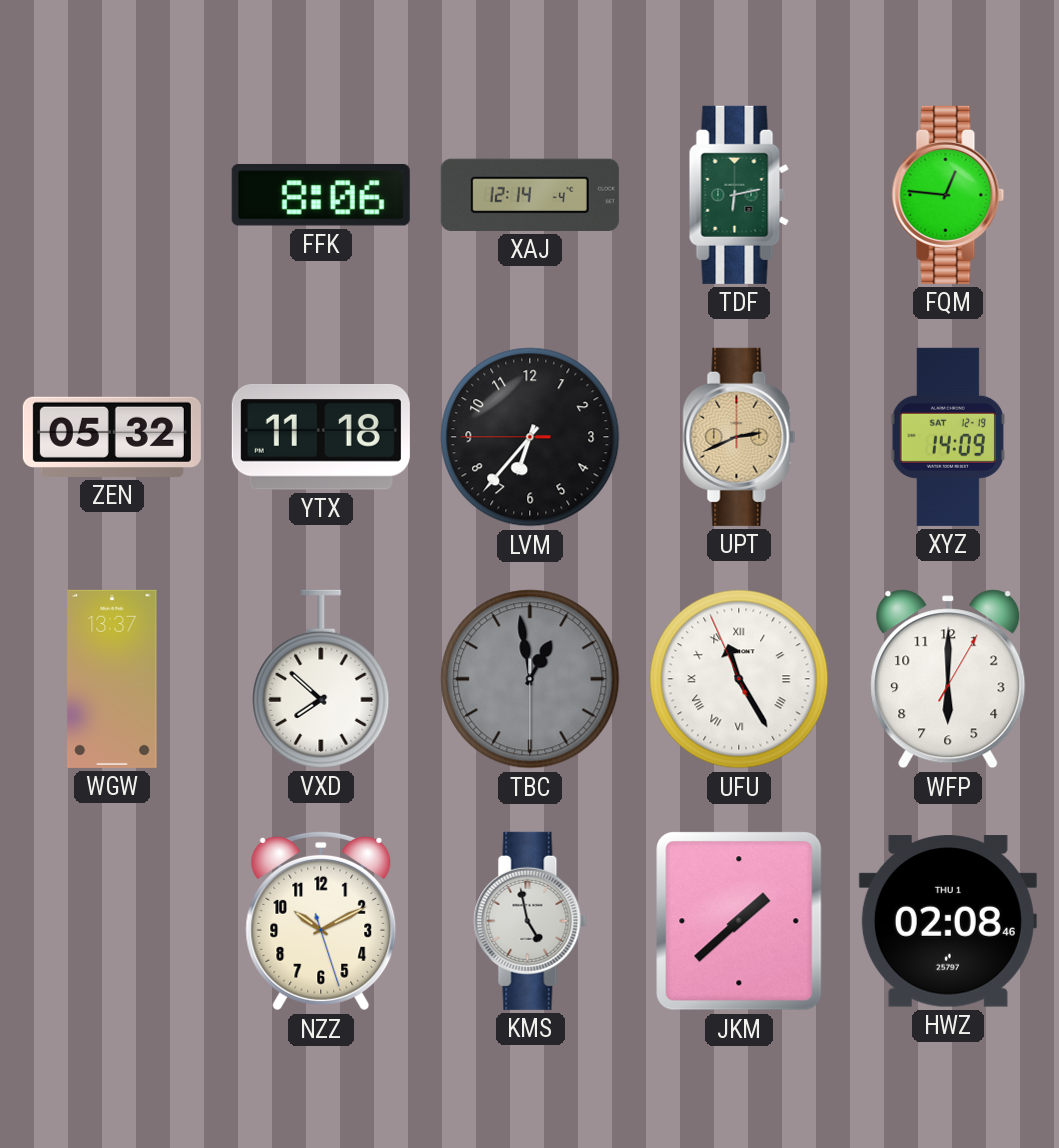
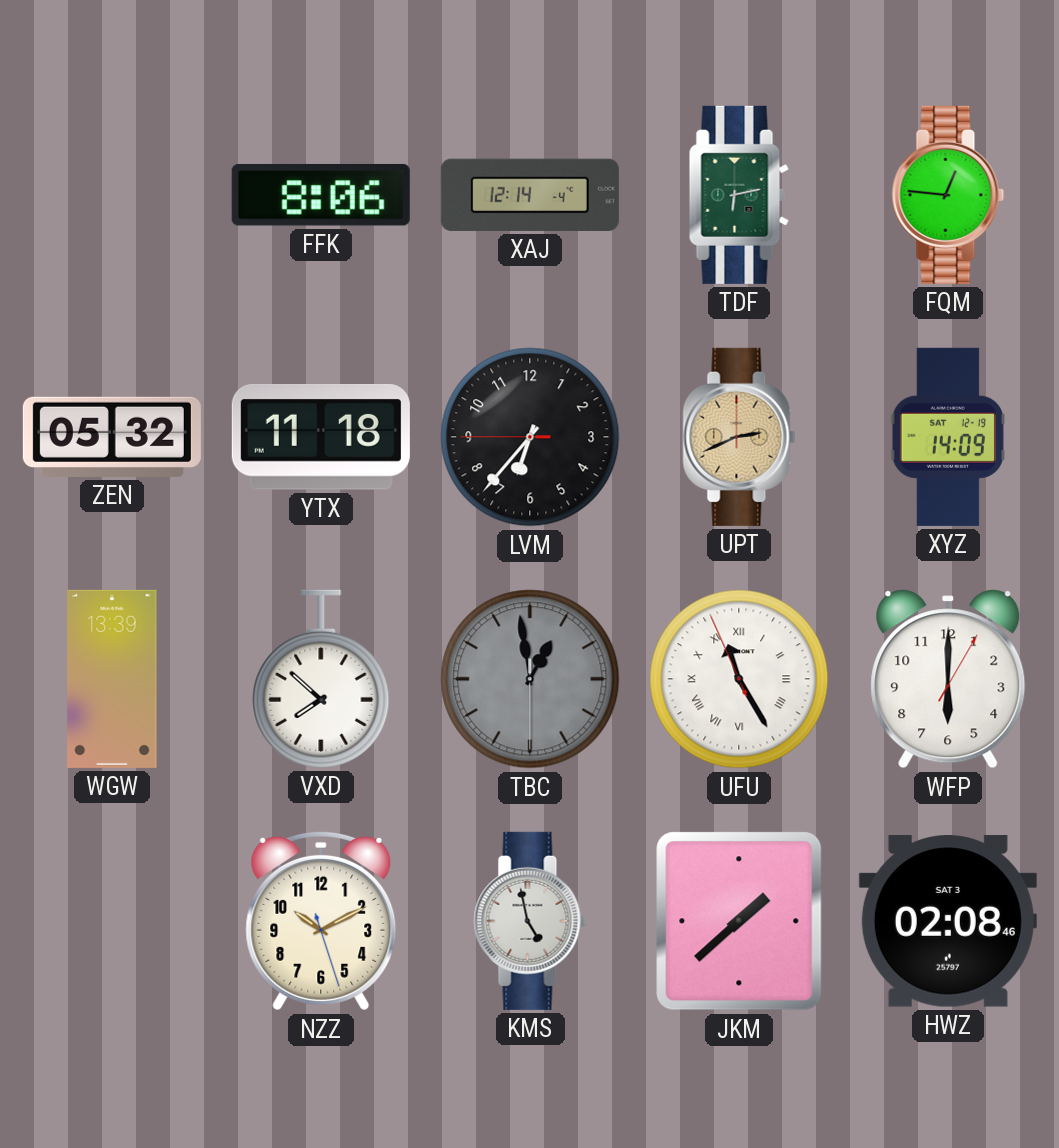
WGW: 13:37 -> 13:39
HWZ date: THU 1 -> SAT 3
